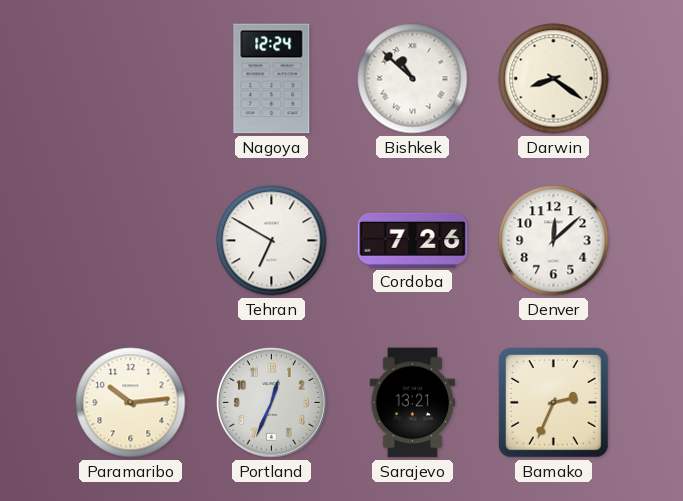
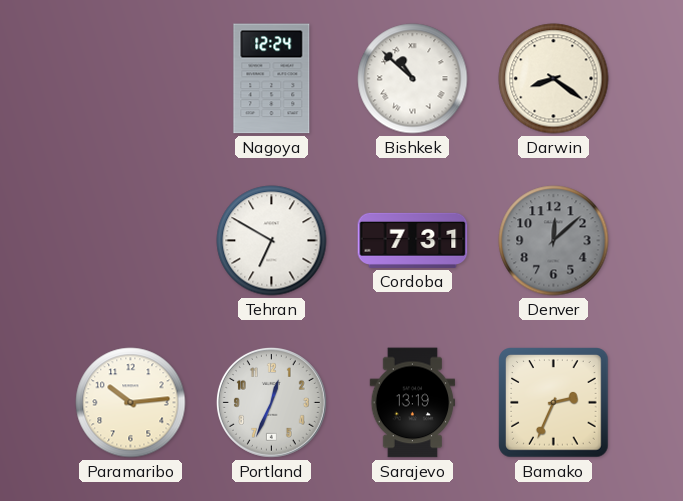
Cordoba: 7:26 -> 7:31
Denver dial: white -> grey
Sarajevo: 13:21 -> 13:19
